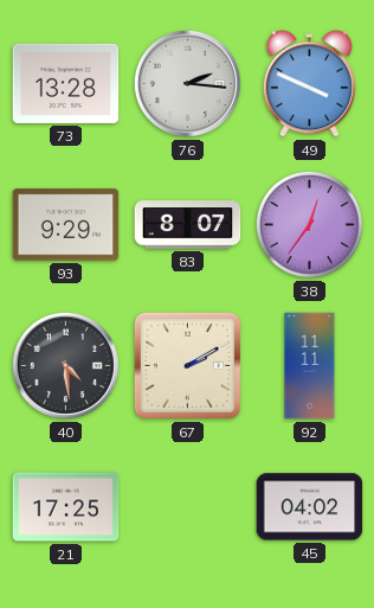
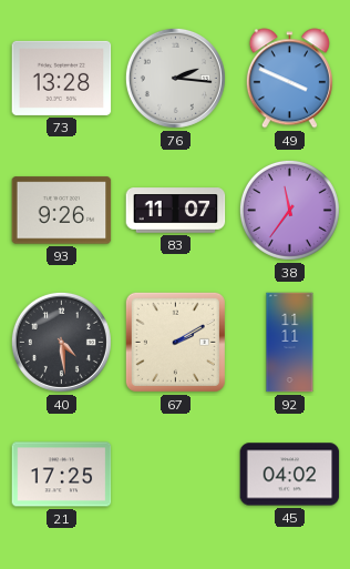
93: 9:29 -> 9:26
83: 8:07 -> 11:07
38: 12:36 -> 11:36
